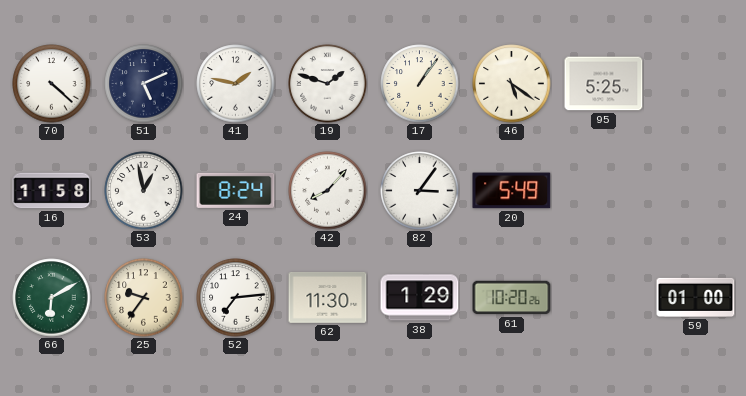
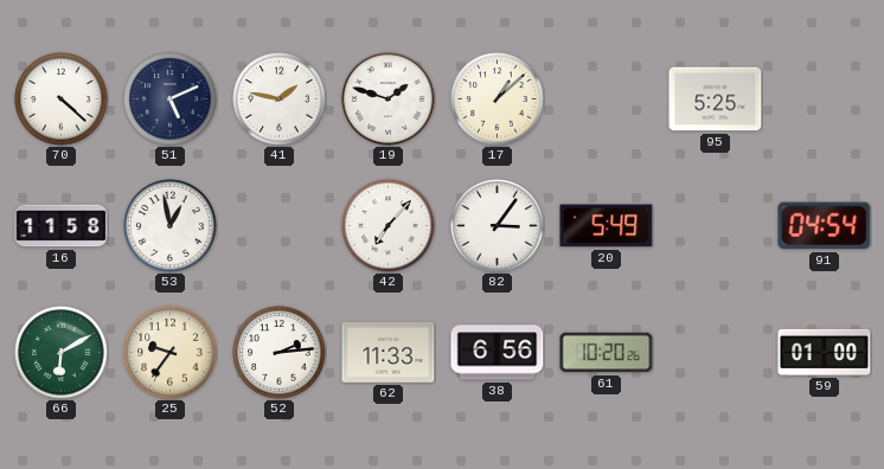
17: 1:06 -> 1:08
46: 5:21 -> none
24: 8:24 -> none
42: 8:07 -> 7:07
91: none -> 04:54
52: 7:14 -> 2:14
62: 11:30 -> 11:33
38: 1:29 -> 6:56
